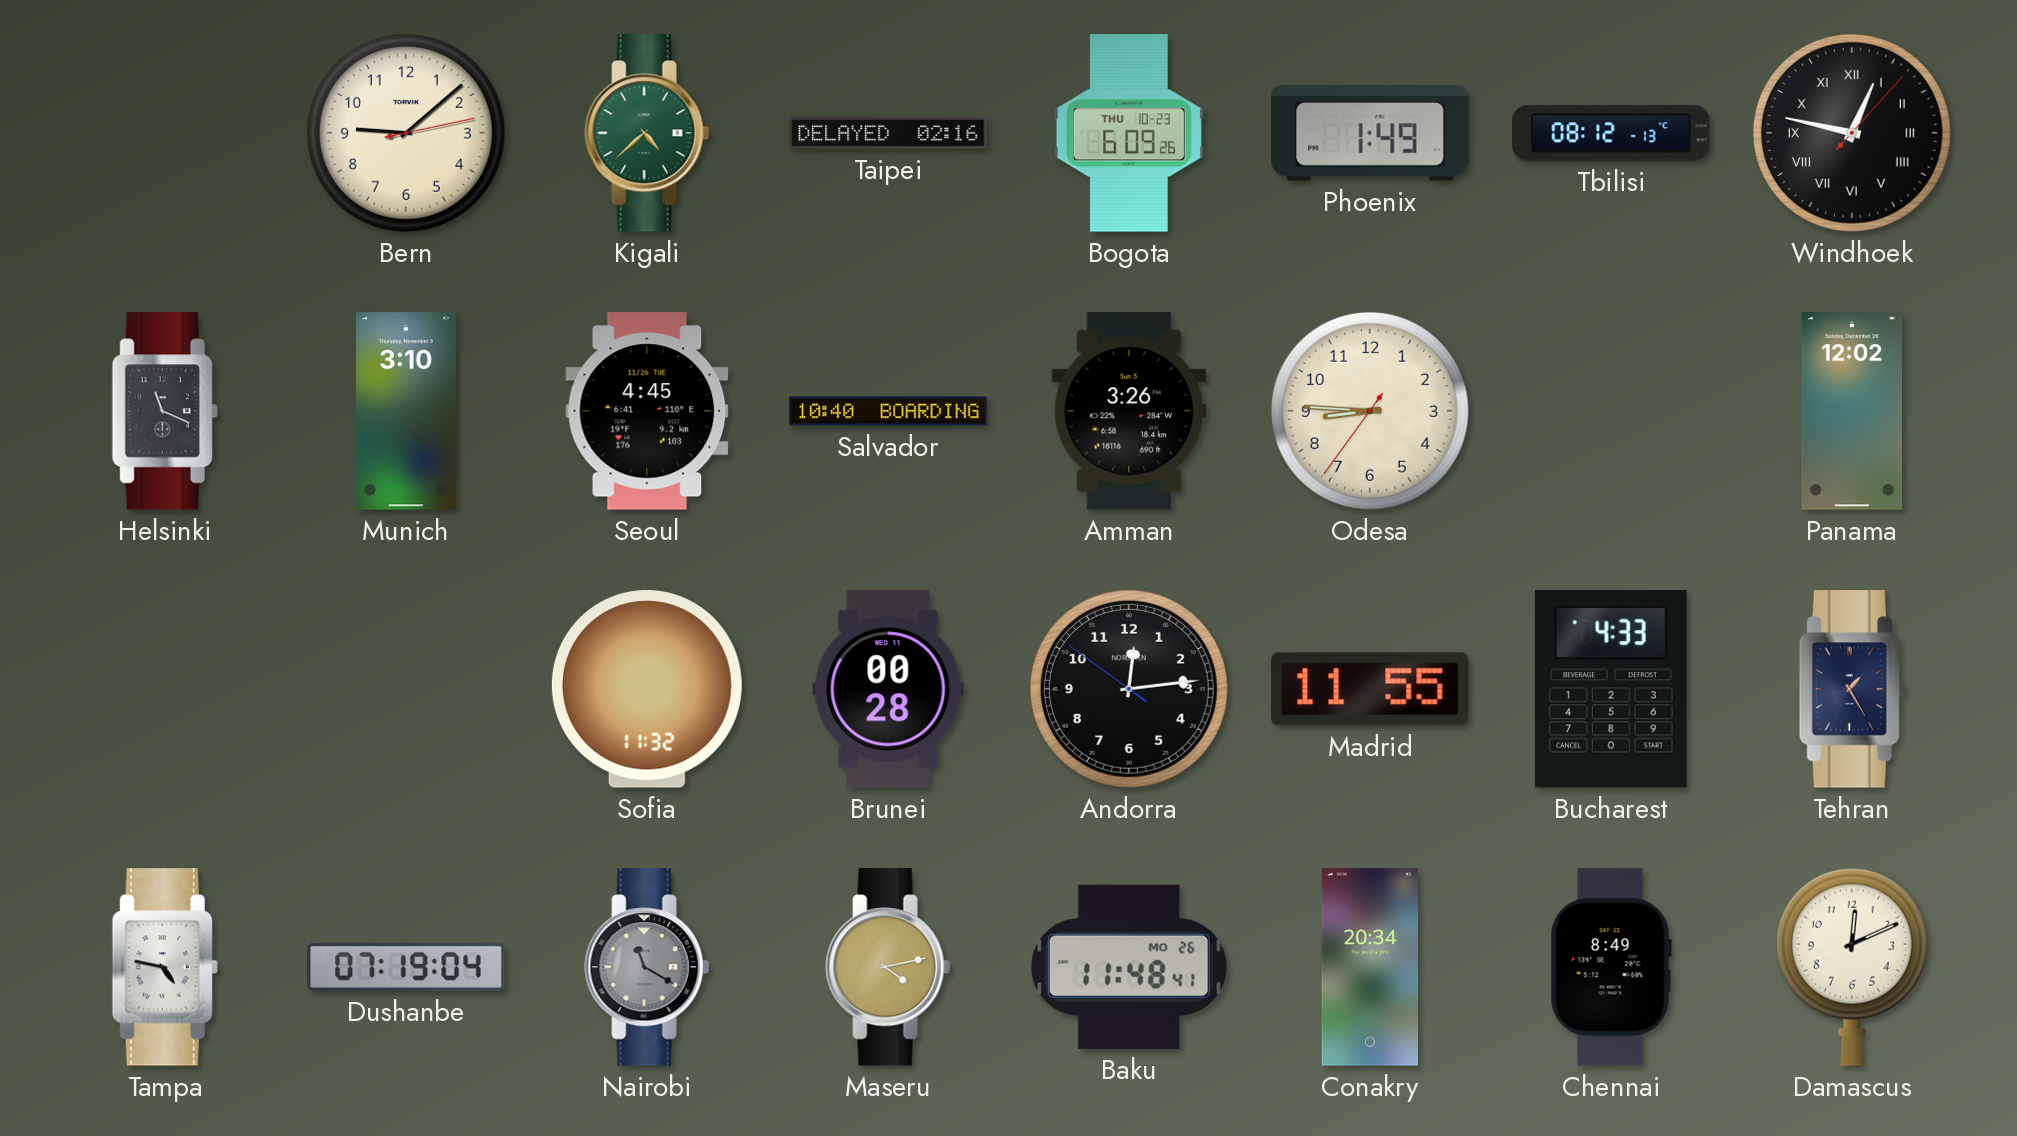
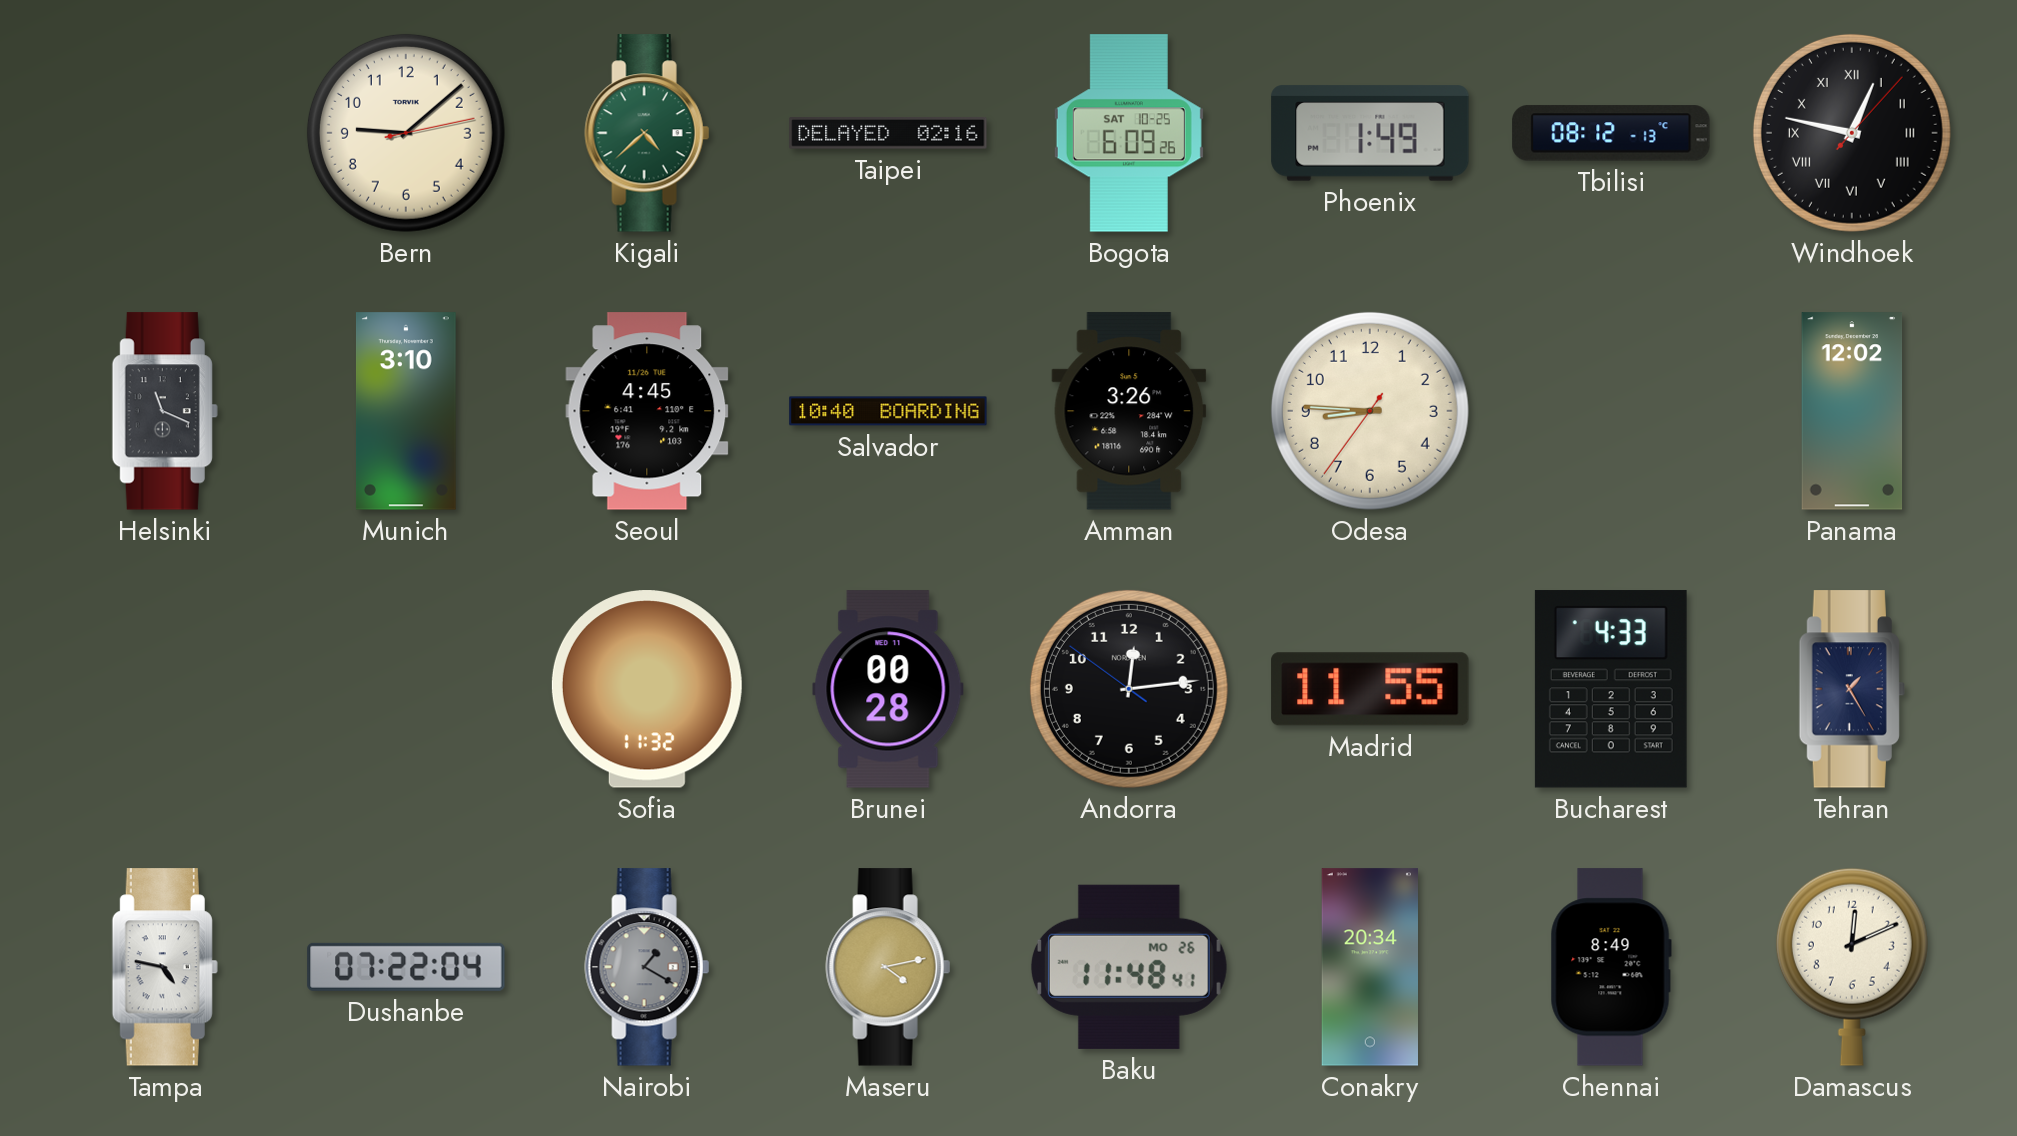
Bogota date: THU 10-23 -> SAT 10-25
Dushanbe: 07:19 -> 07:22
Nairobi: 11:20 -> 1:20
